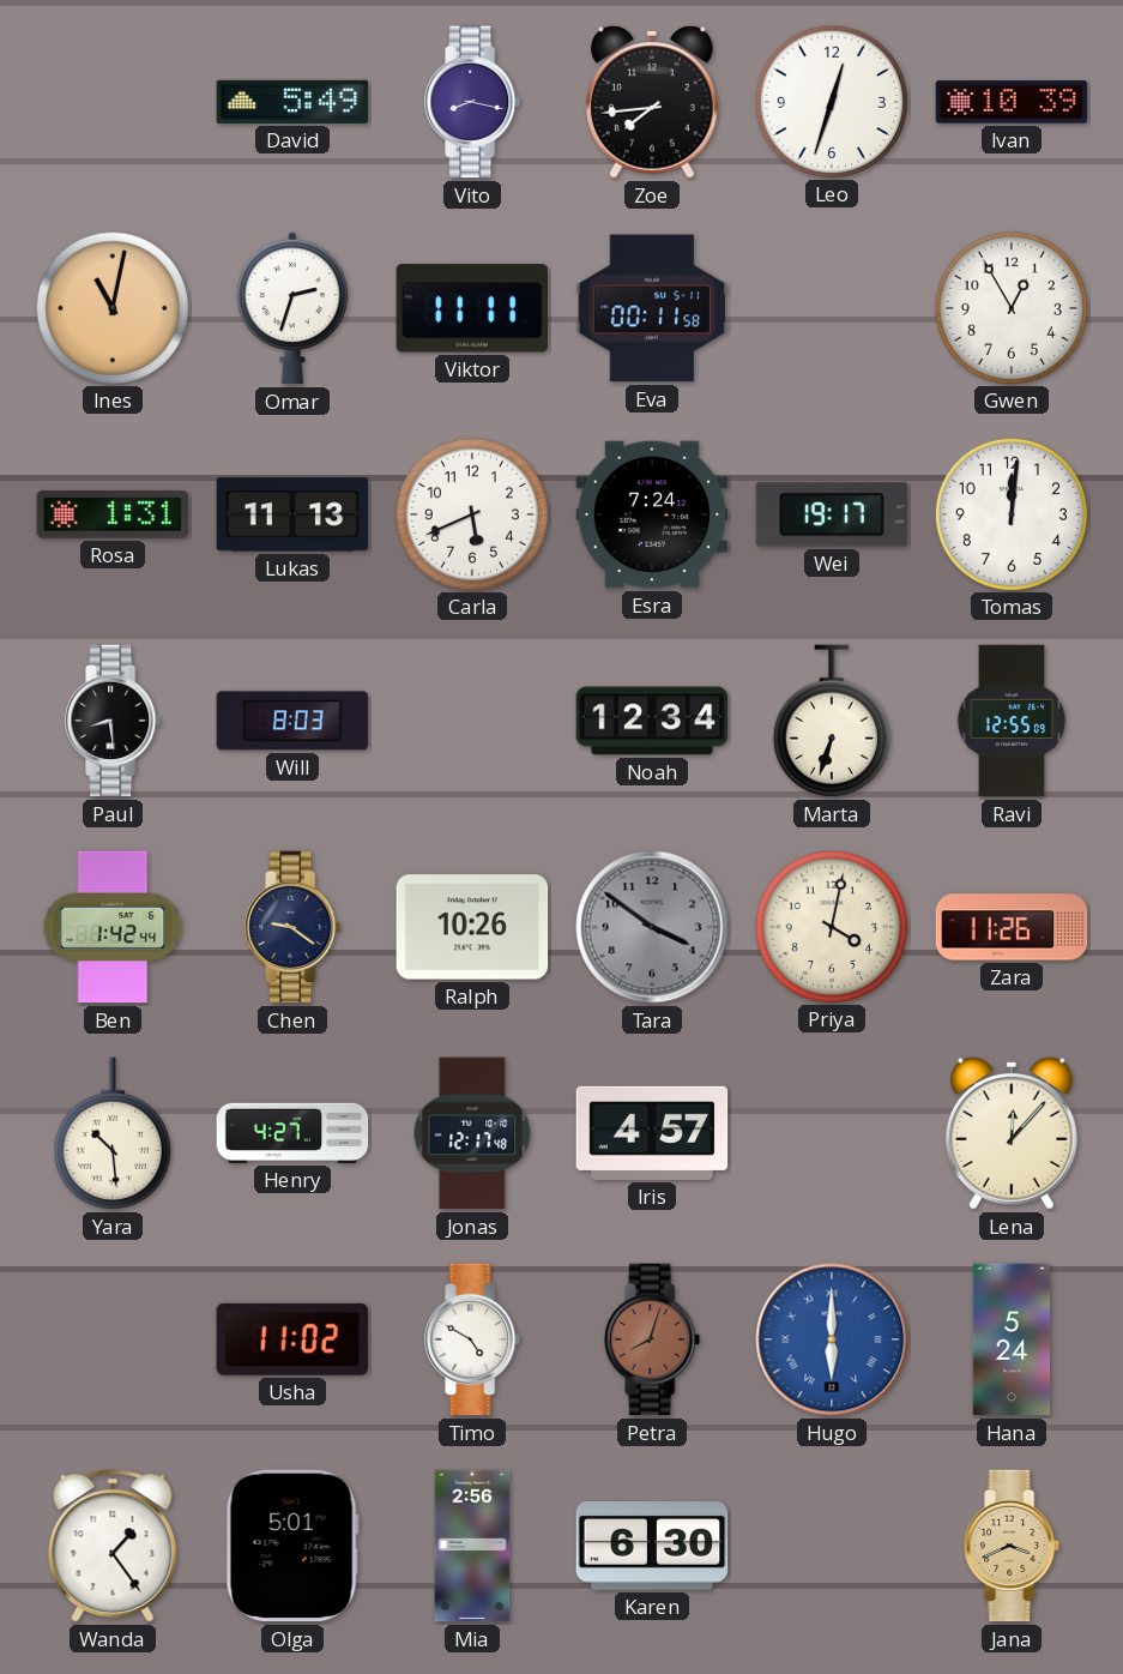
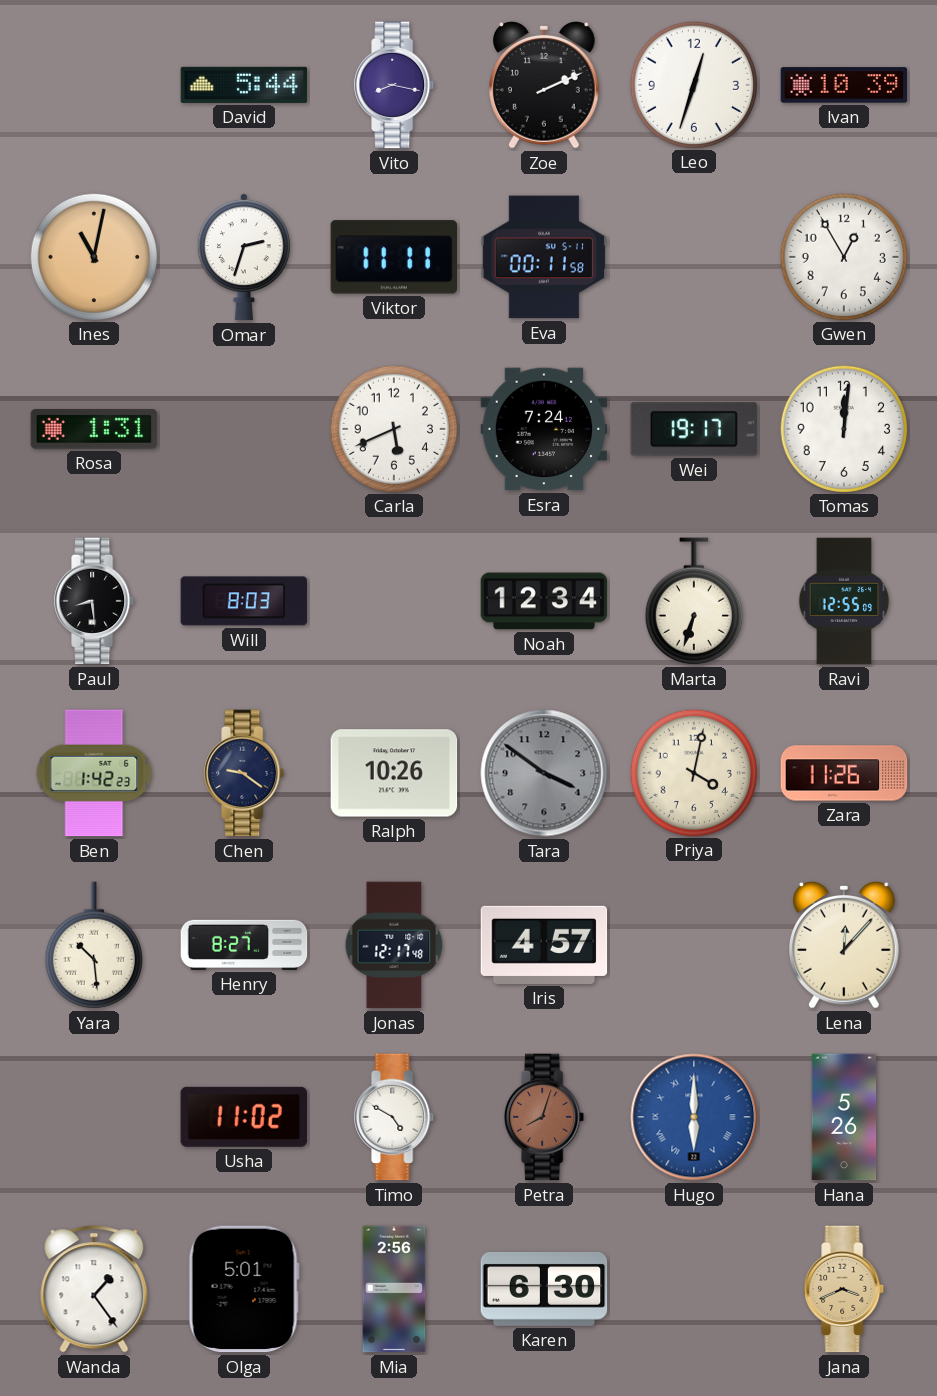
David: 5:49 -> 5:44
Zoe: 7:44 -> 2:11
Lukas: 11:13 -> none
Ben: 1:42:44 -> 1:42:23
Henry: 4:27 -> 8:27
Hana: 5:24 -> 5:26
